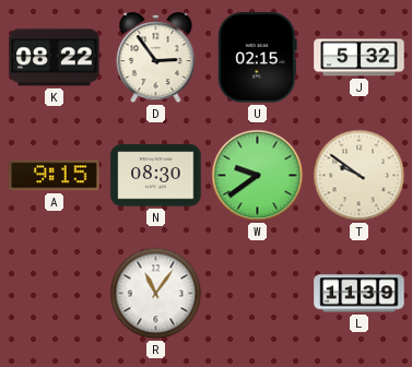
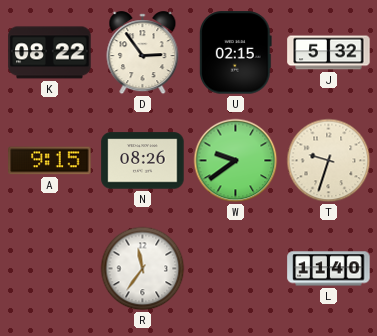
N: 08:30 -> 08:26
T: 9:51 -> 9:33
R: 11:06 -> 11:36
L: 11:39 -> 11:40
